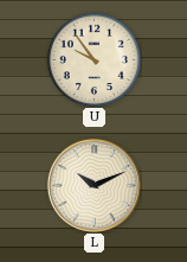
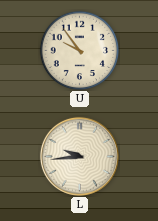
L: 10:11 -> 9:44
